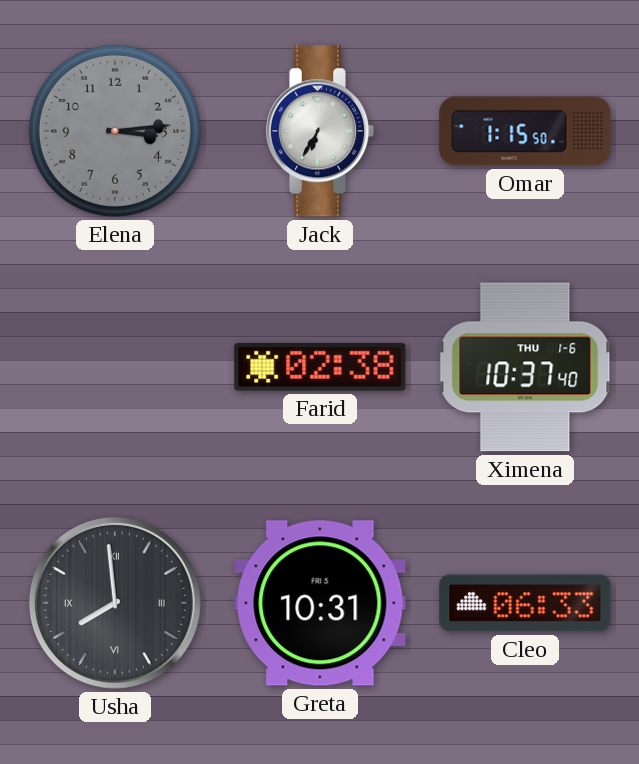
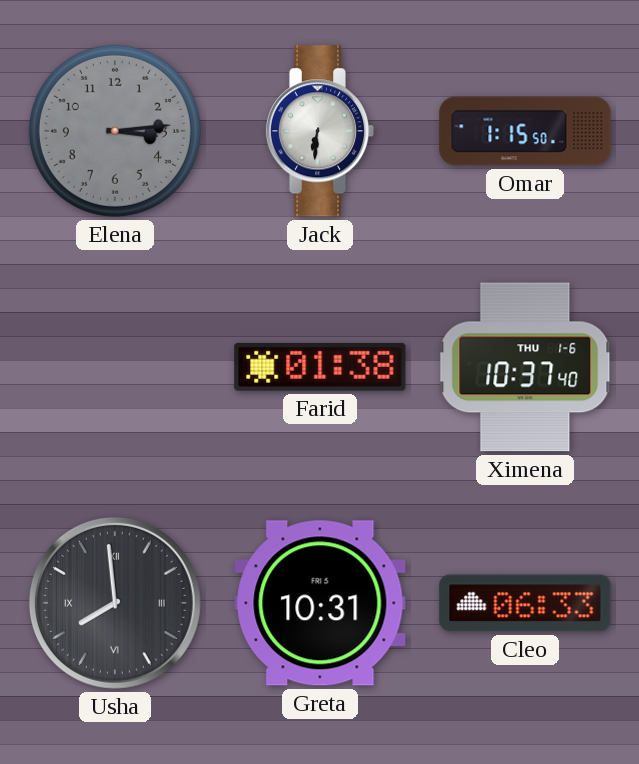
Jack: 6:35 -> 6:31
Farid: 02:38 -> 01:38
